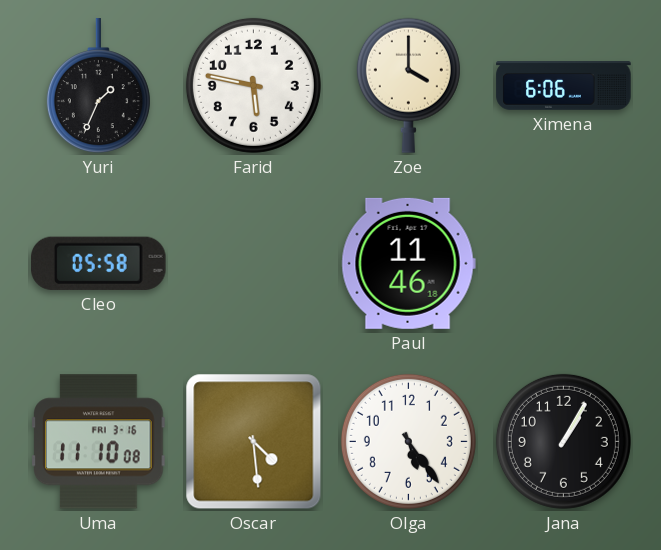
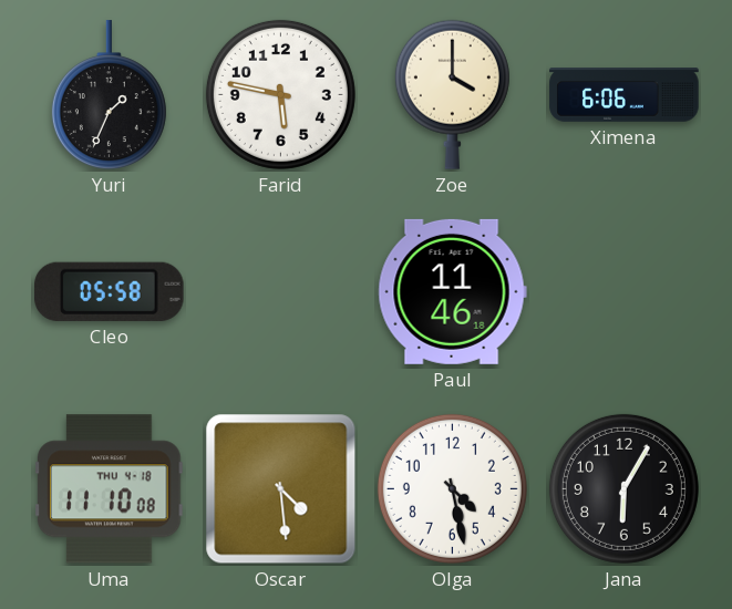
Uma date: FRI 3-16 -> THU 4-18
Olga: 5:24 -> 4:28
Jana: 1:05 -> 6:05
